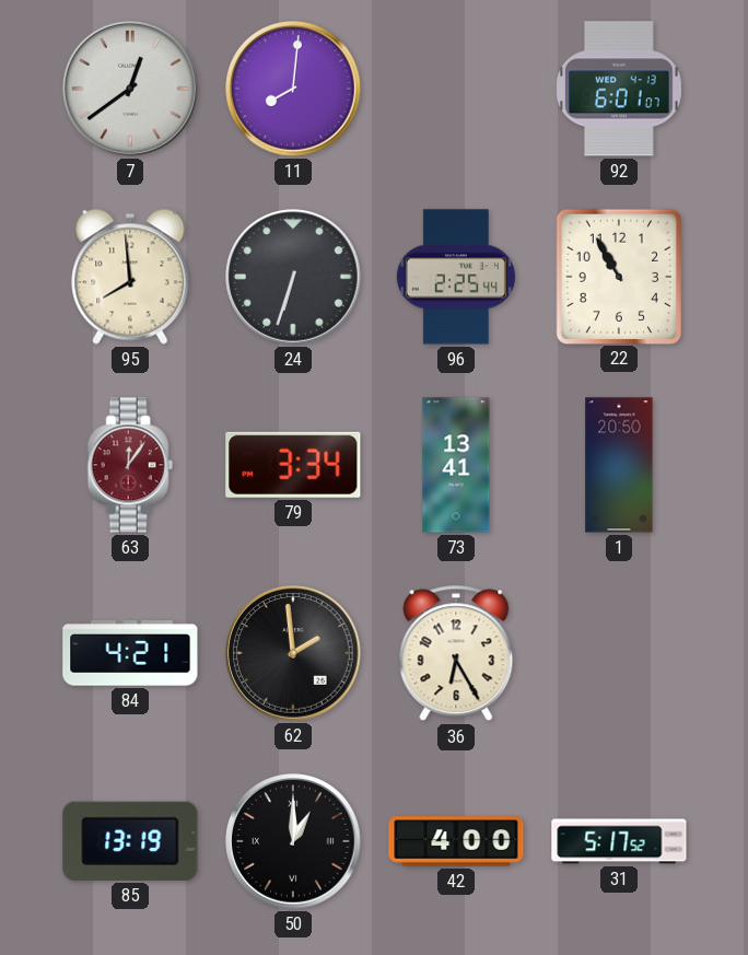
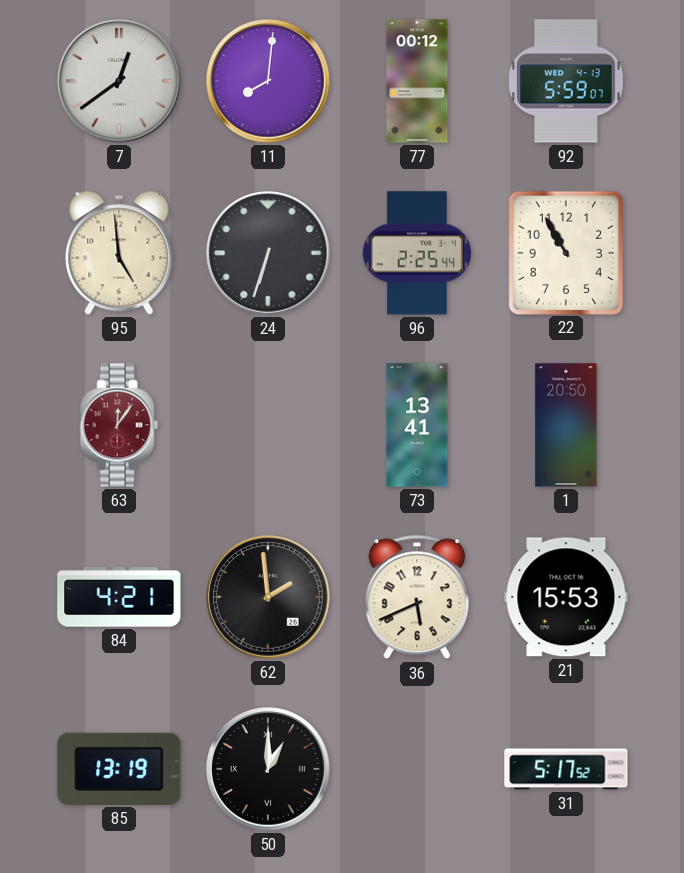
77: none -> 00:12
92: 6:01 -> 5:59
95: 7:59 -> 4:59
79: 3:34 -> none
36: 6:25 -> 5:41
21: none -> 15:53
42: 4:00 -> none
